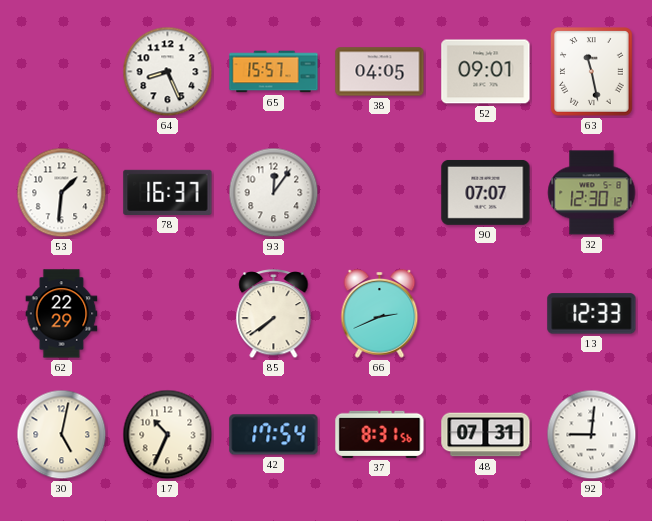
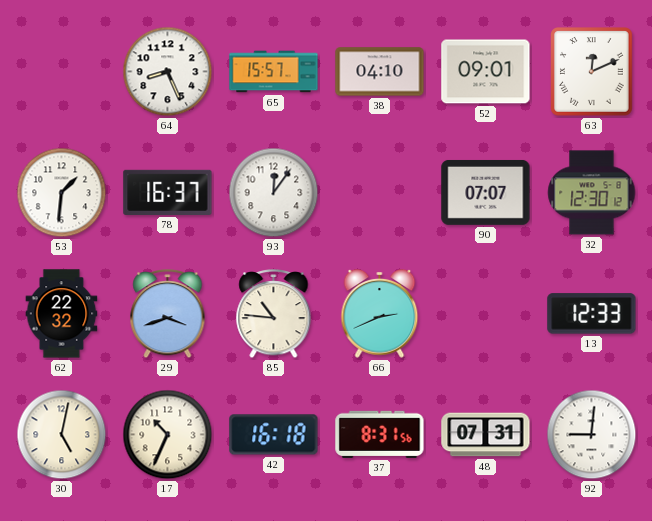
38: 04:05 -> 04:10
63: 11:28 -> 12:11
62: 22:29 -> 22:32
29: none -> 3:42
85: 7:39 -> 10:46
42: 17:54 -> 16:18
